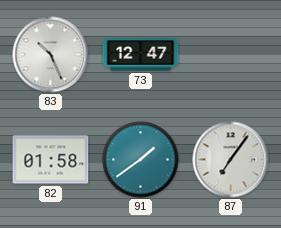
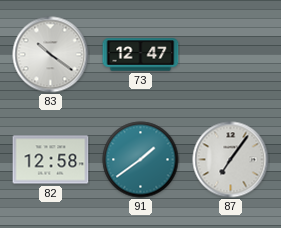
83: 10:26 -> 10:21
82: 01:58 -> 12:58
